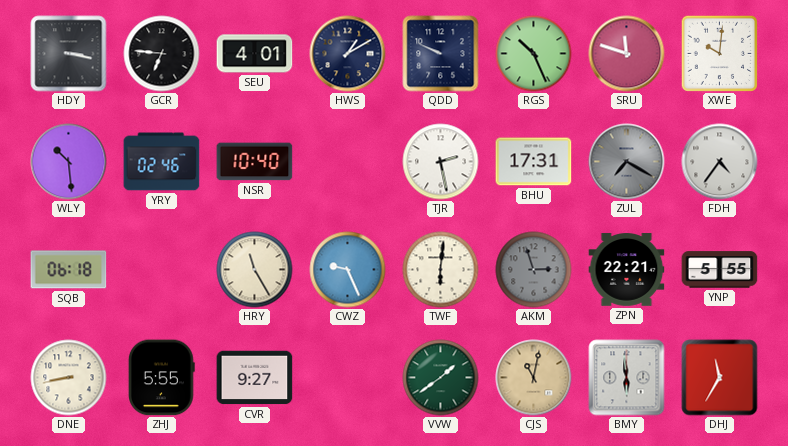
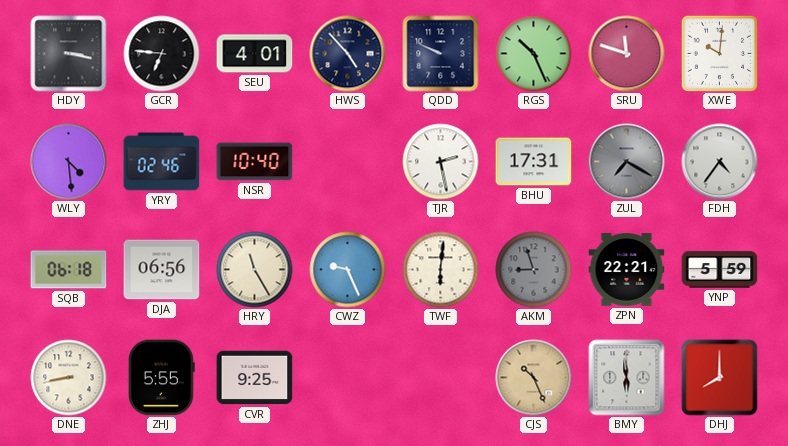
HWS: 1:10 -> 4:53
WLY: 10:29 -> 4:29
DJA: none -> 06:56
AKM: 2:57 -> 8:57
YNP: 5:55 -> 5:59
CVR: 9:27 -> 9:25
VVW: 1:39 -> none
CJS: 11:02 -> 10:26
DHJ: 11:35 -> 8:00
